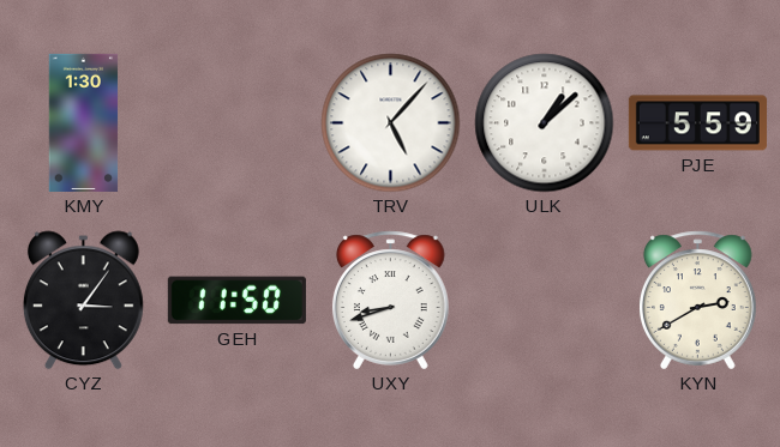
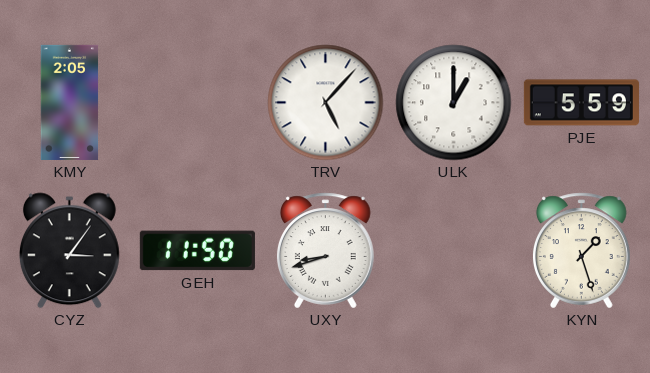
KMY: 1:30 -> 2:05
ULK: 1:08 -> 1:00
KYN: 2:40 -> 1:27
